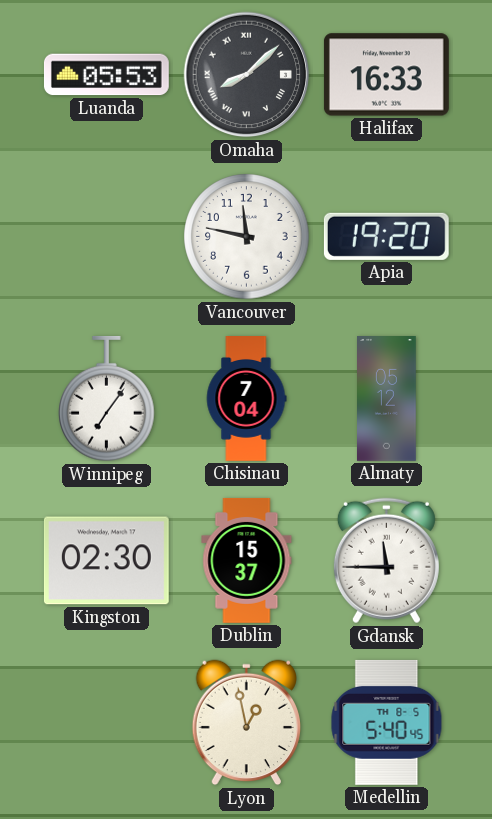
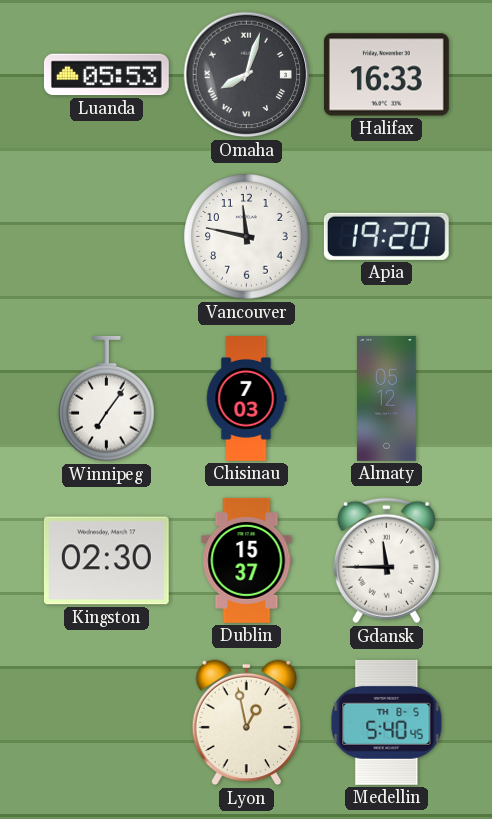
Omaha: 8:08 -> 8:03
Chisinau: 7:04 -> 7:03
